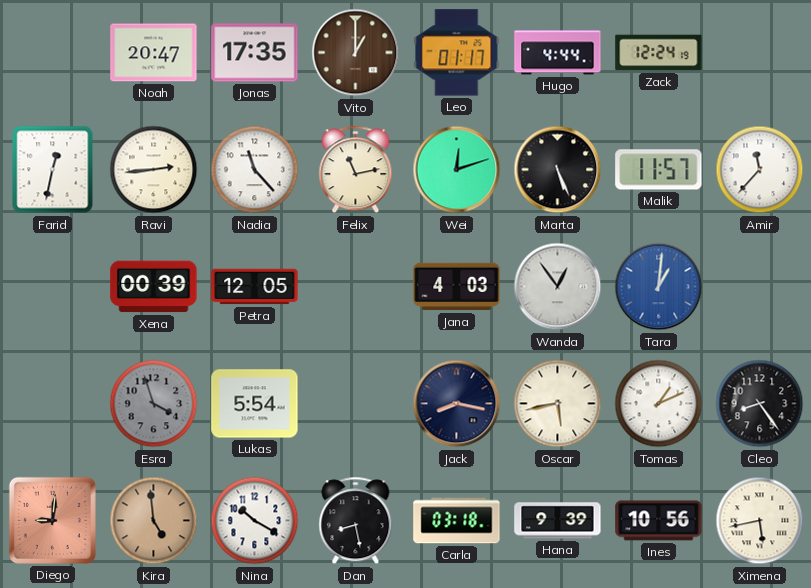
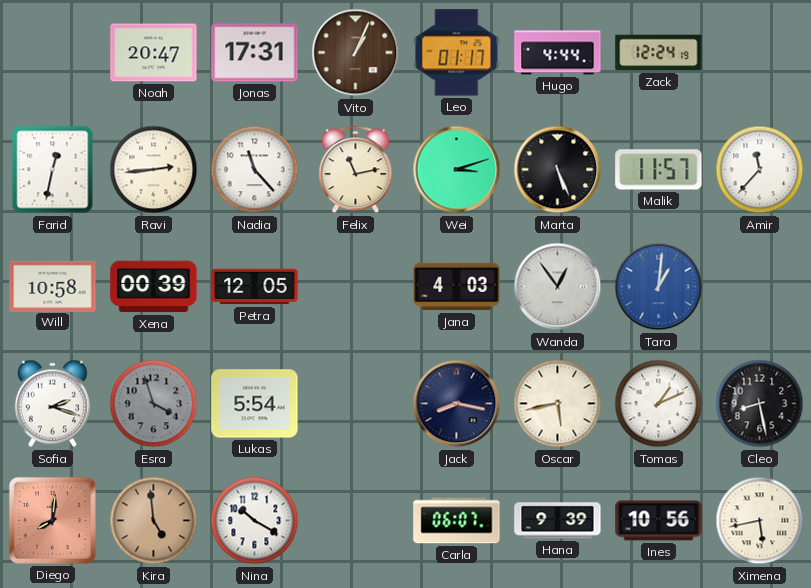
Jonas: 17:35 -> 17:31
Vito: 1:00 -> 1:04
Wei: 12:12 -> 3:12
Will: none -> 10:58
Sofia: none -> 2:18
Cleo: 8:24 -> 8:28
Diego: 9:01 -> 8:01
Dan: 8:28 -> none
Carla: 03:18 -> 06:07
